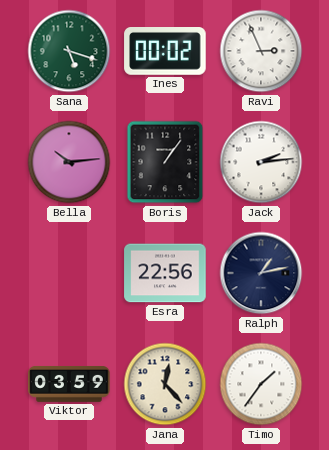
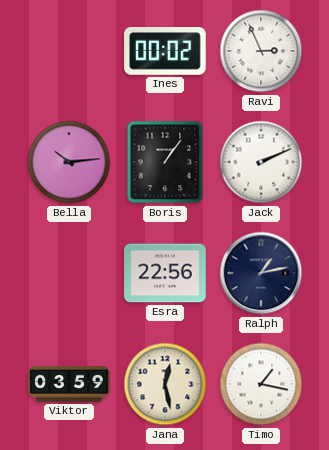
Sana: 5:18 -> none
Jack: 2:14 -> 2:11
Jana: 12:23 -> 12:28
Timo: 1:36 -> 1:17
